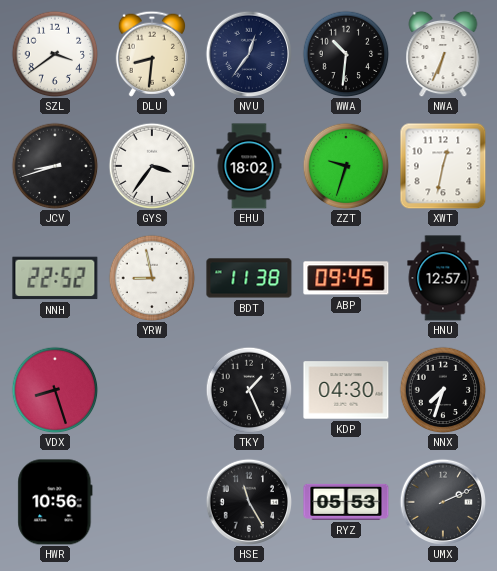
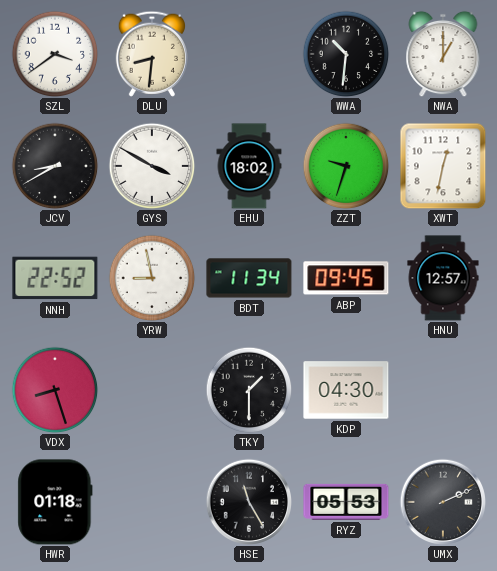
NVU: 12:36 -> none
NWA: 6:34 -> 1:00
JCV: 8:42 -> 8:40
GYS: 3:36 -> 3:50
BDT: 11:38 -> 11:34
TKY: 1:26 -> 1:30
NNX: 7:33 -> none
HWR: 10:56 -> 01:18
